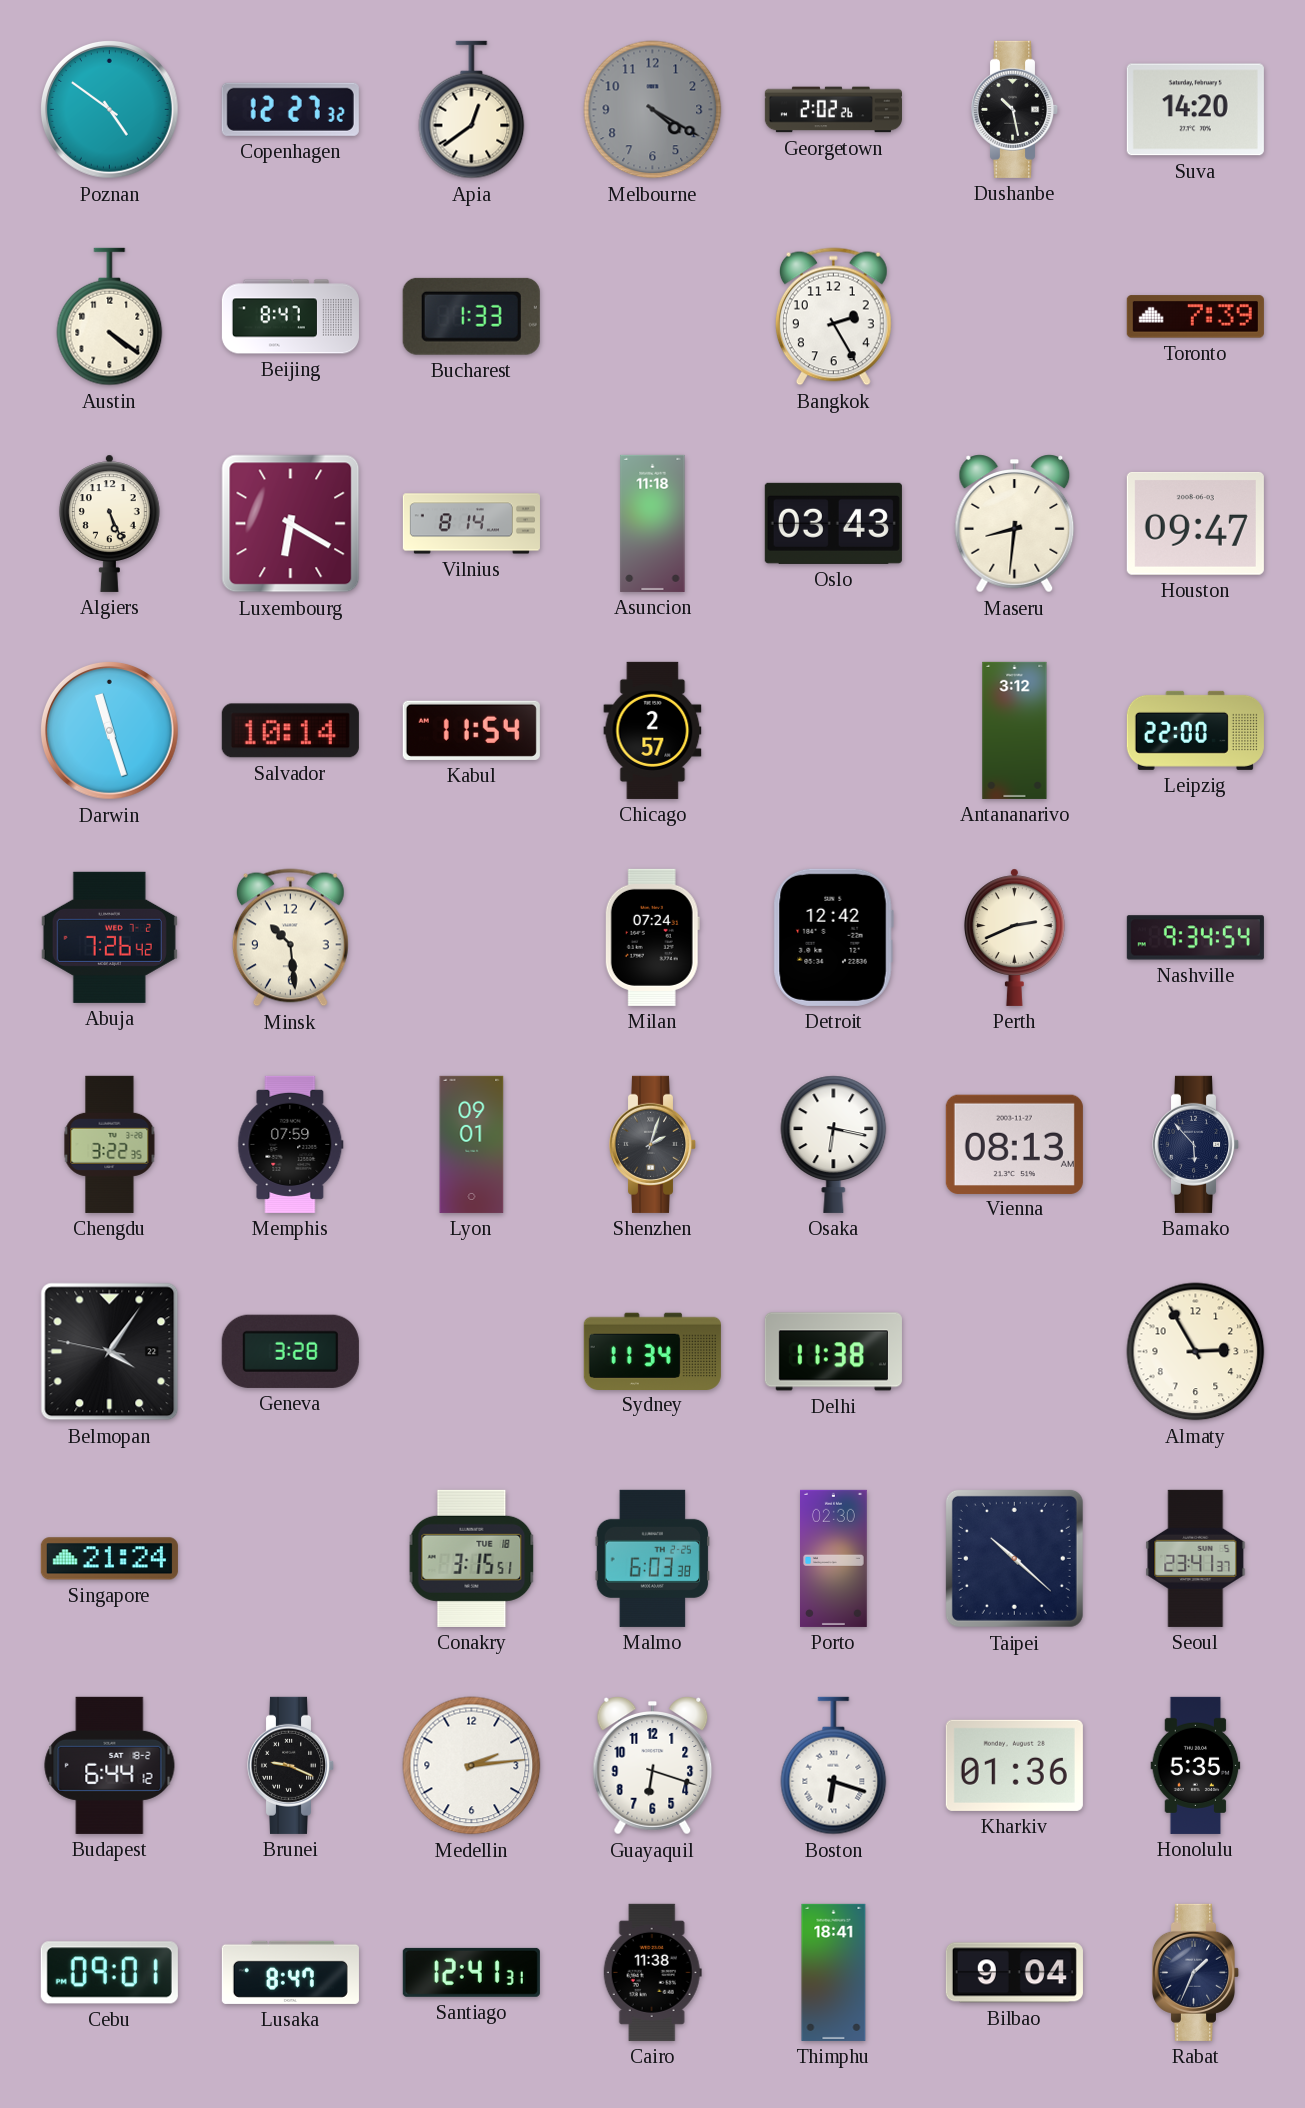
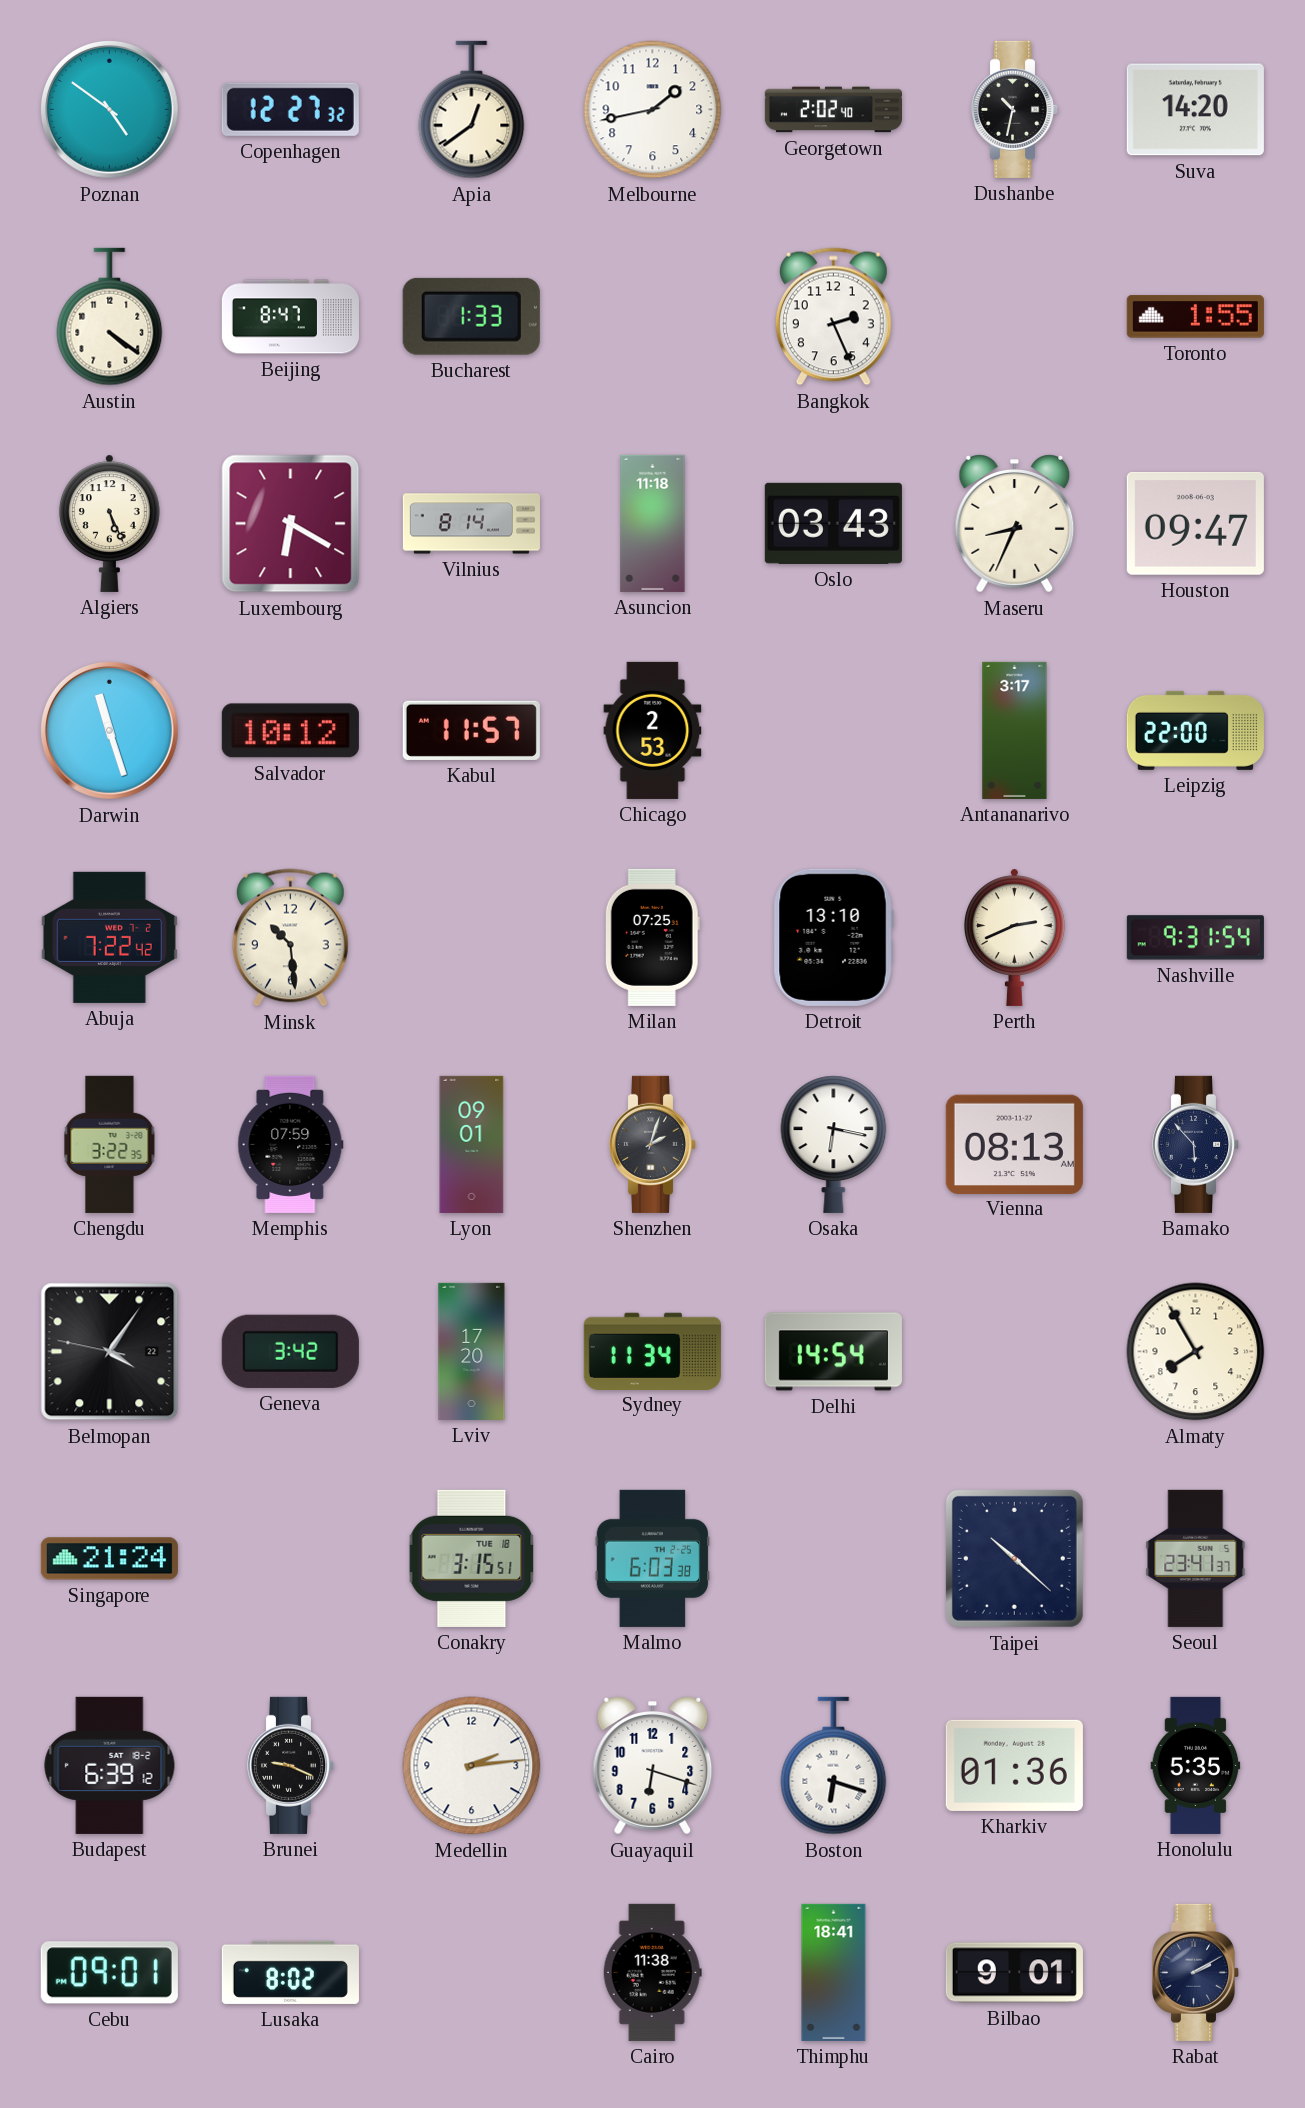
Melbourne: 4:20 -> 1:43
Melbourne dial: grey -> white
Georgetown: 2:02:26 -> 2:02:40
Dushanbe: 10:28 -> 10:32
Bangkok: 2:25 -> 2:26
Toronto: 7:39 -> 1:55
Maseru: 8:31 -> 8:34
Salvador: 10:14 -> 10:12
Kabul: 11:54 -> 11:57
Chicago: 2:57 -> 2:53
Antananarivo: 3:12 -> 3:17
Abuja: 7:26 -> 7:22
Milan: 07:24 -> 07:25
Detroit: 12:42 -> 13:10
Nashville: 9:34 -> 9:31
Geneva: 3:28 -> 3:42
Lviv: none -> 17:20
Delhi: 11:38 -> 14:54
Almaty: 2:55 -> 7:55
Porto: 02:30 -> none
Budapest: 6:44 -> 6:39
Lusaka: 8:47 -> 8:02
Santiago: 12:41 -> none
Bilbao: 9:04 -> 9:01
Rabat: 1:34 -> 2:10
